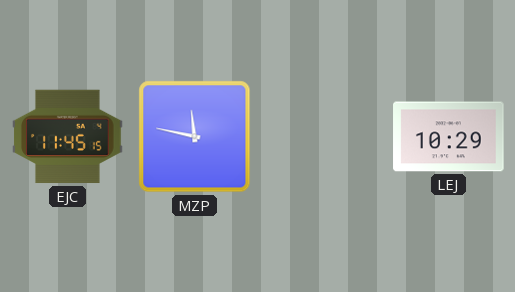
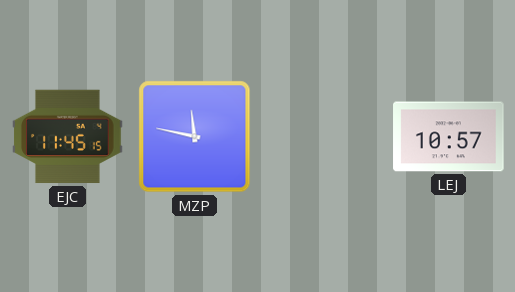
LEJ: 10:29 -> 10:57
